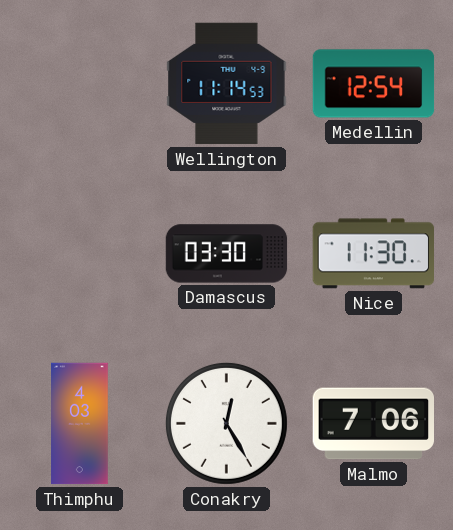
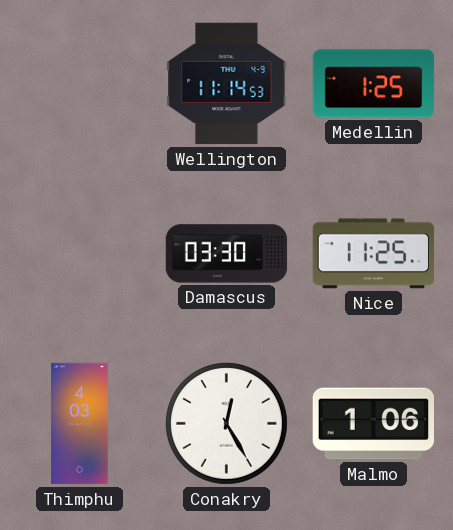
Medellin: 12:54 -> 1:25
Nice: 11:30 -> 11:25
Malmo: 7:06 -> 1:06
